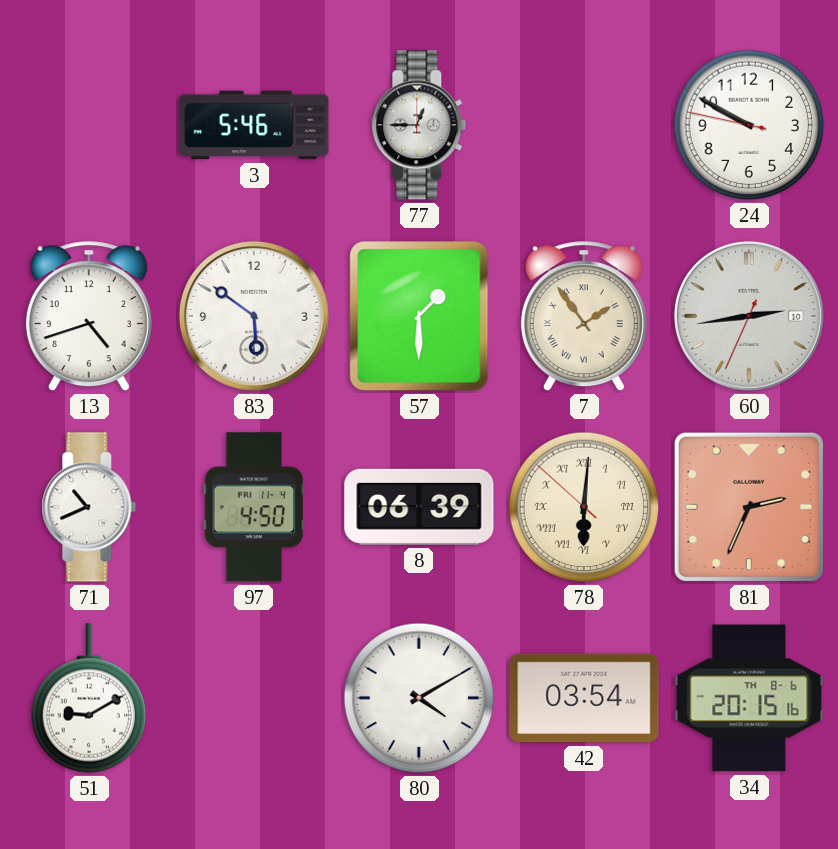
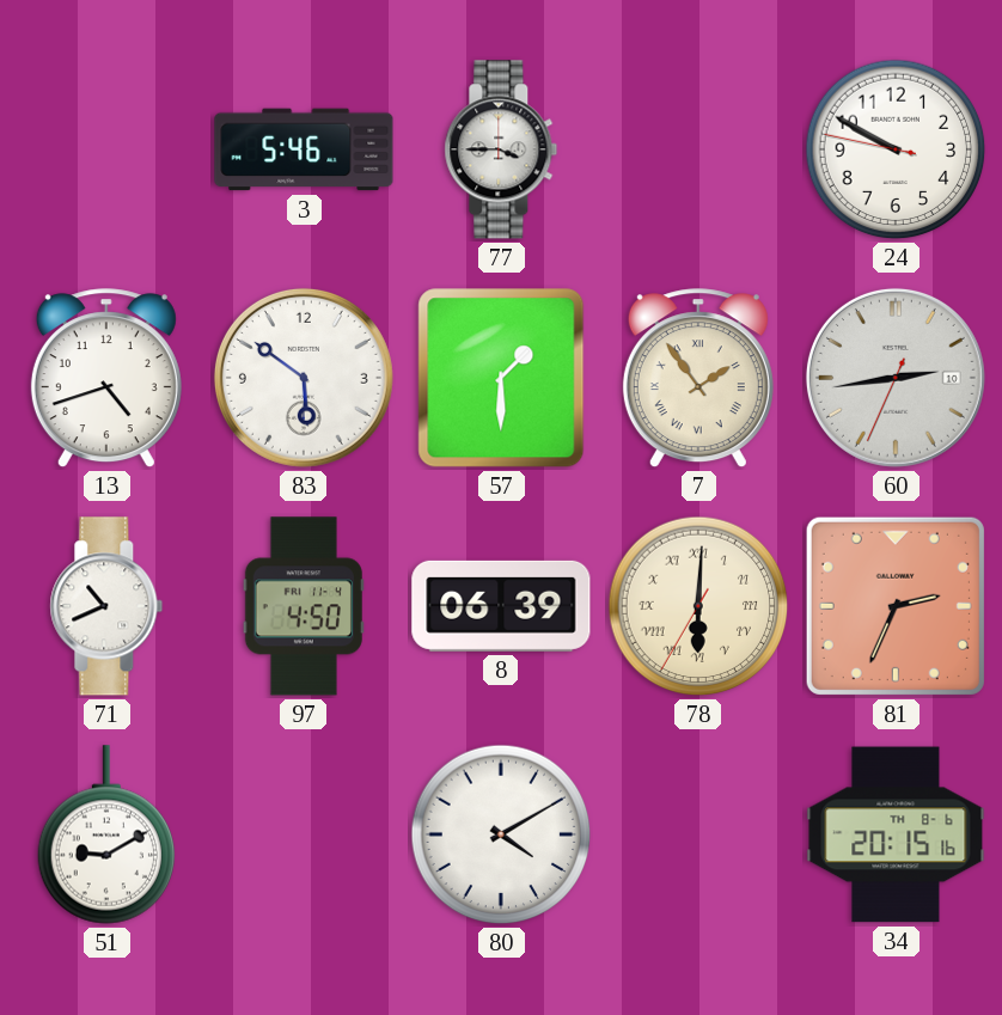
77: 12:45 -> 3:45
78: 6:00:52 -> 6:00:35
42: 03:54 -> none
